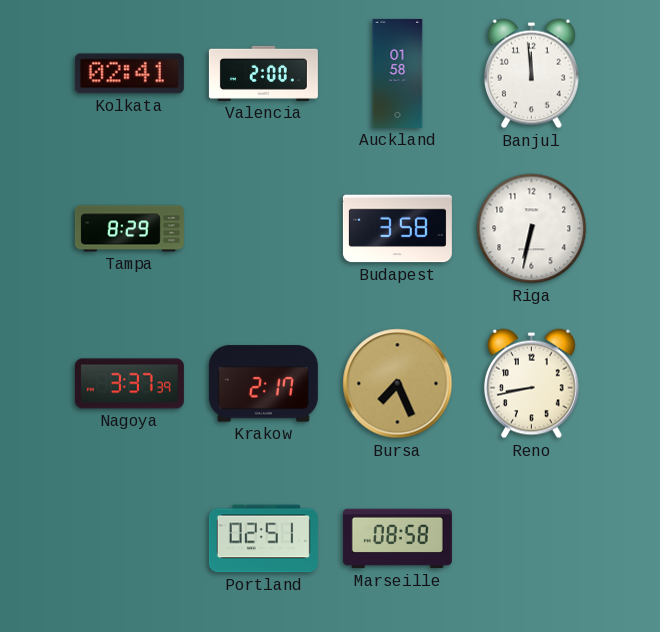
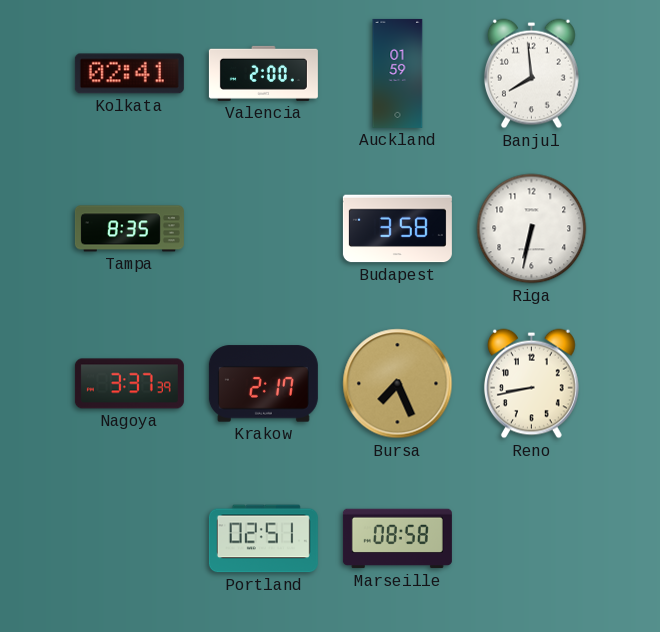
Auckland: 01:58 -> 01:59
Banjul: 11:59 -> 7:59
Tampa: 8:29 -> 8:35
